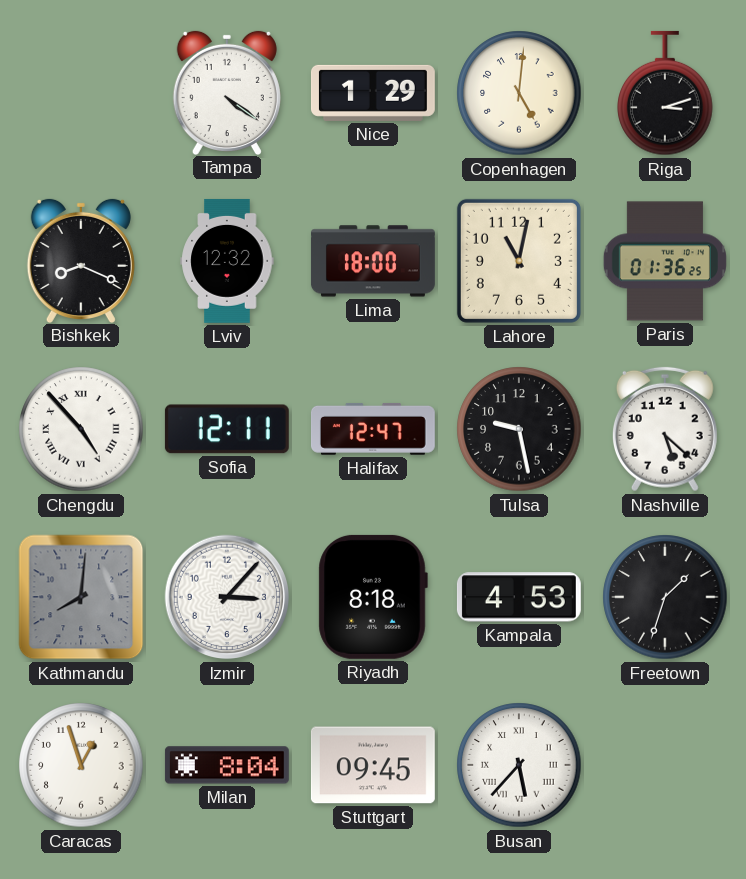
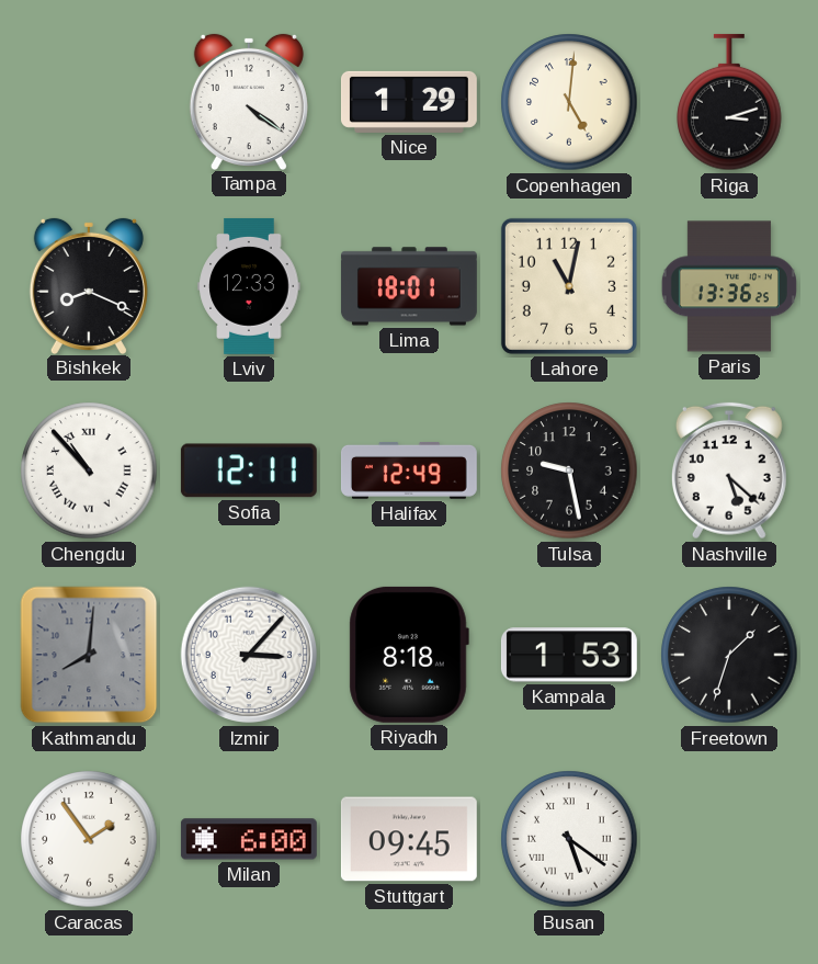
Lviv: 12:32 -> 12:33
Lima: 18:00 -> 18:01
Paris: 01:36 -> 13:36
Chengdu: 4:53 -> 10:53
Halifax: 12:47 -> 12:49
Kampala: 4:53 -> 1:53
Caracas: 12:57 -> 1:54
Milan: 8:04 -> 6:00
Busan: 5:37 -> 5:21
